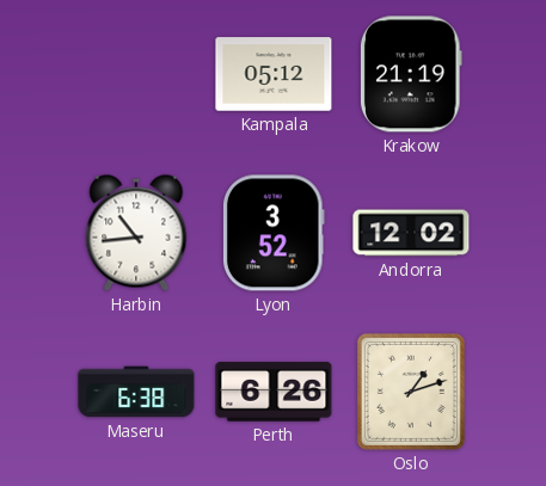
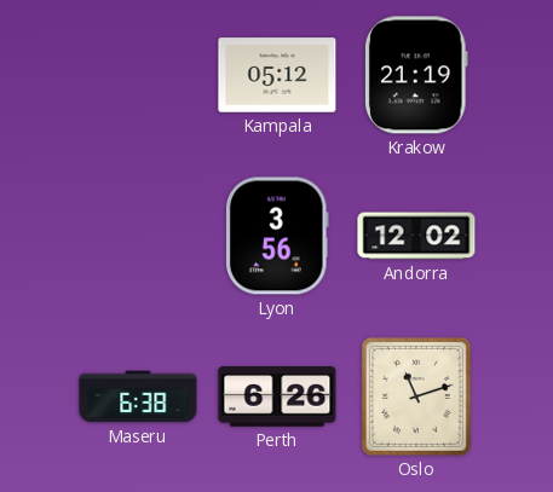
Harbin: 10:44 -> none
Lyon: 3:52 -> 3:56
Oslo: 1:12 -> 11:12
